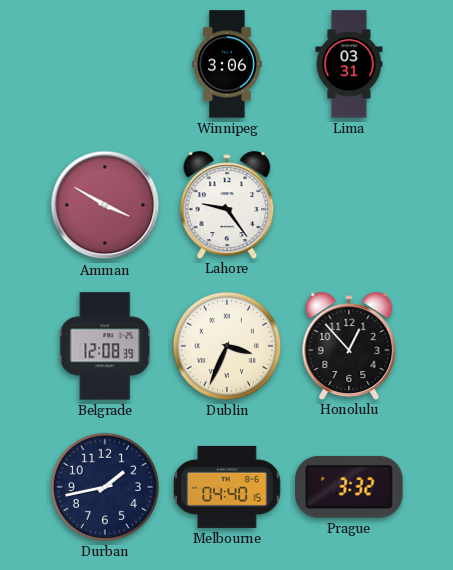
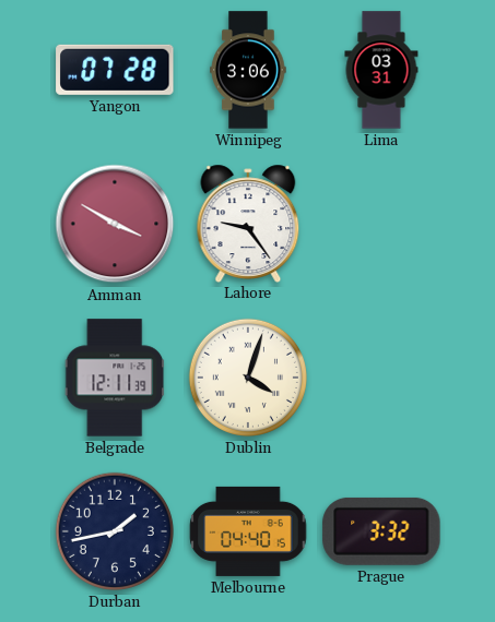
Yangon: none -> 07:28
Belgrade: 12:08 -> 12:11
Dublin: 3:34 -> 4:03
Honolulu: 12:53 -> none
